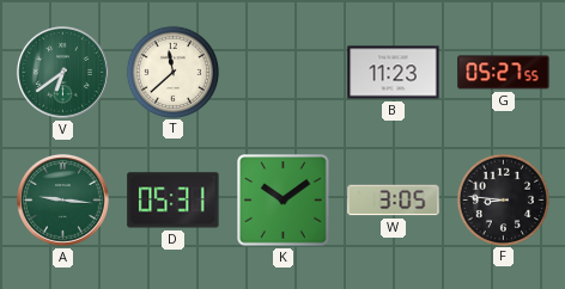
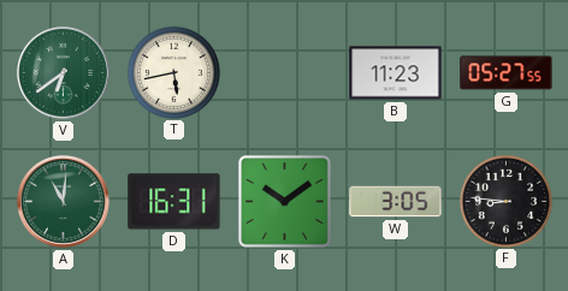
T: 11:38 -> 5:43
A: 9:16 -> 11:01
D: 05:31 -> 16:31
